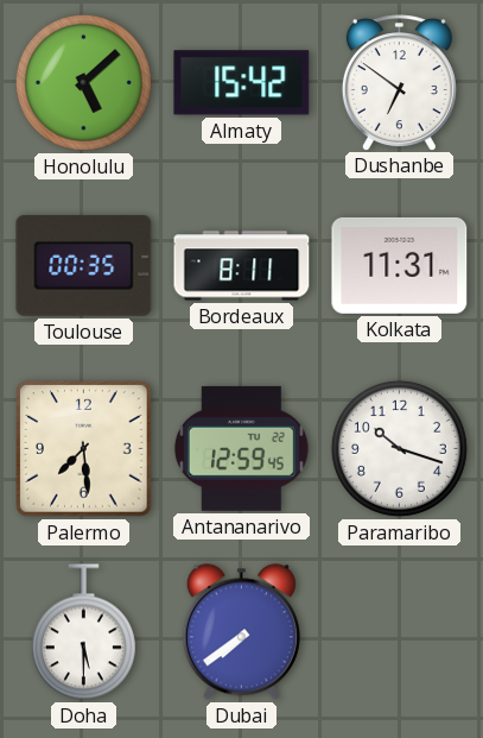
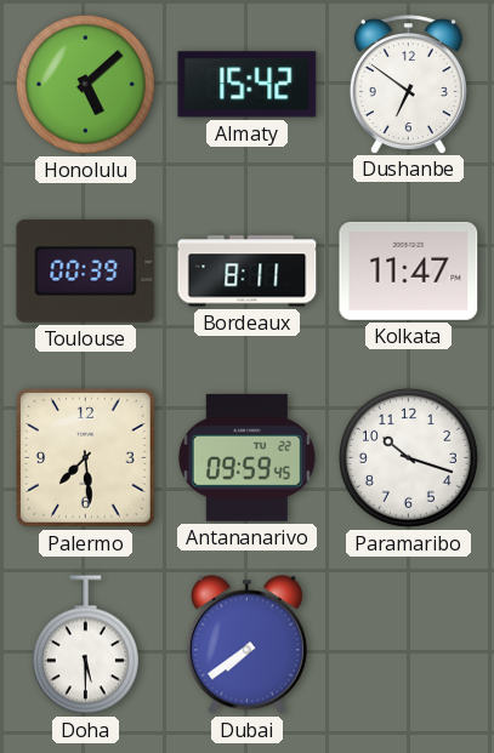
Toulouse: 00:35 -> 00:39
Kolkata: 11:31 -> 11:47
Antananarivo: 12:59 -> 09:59
